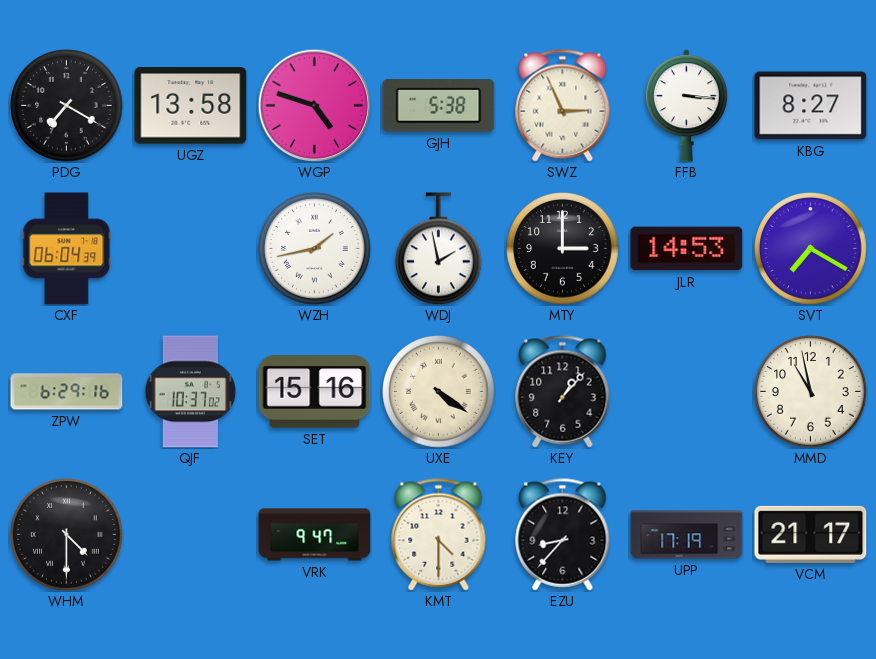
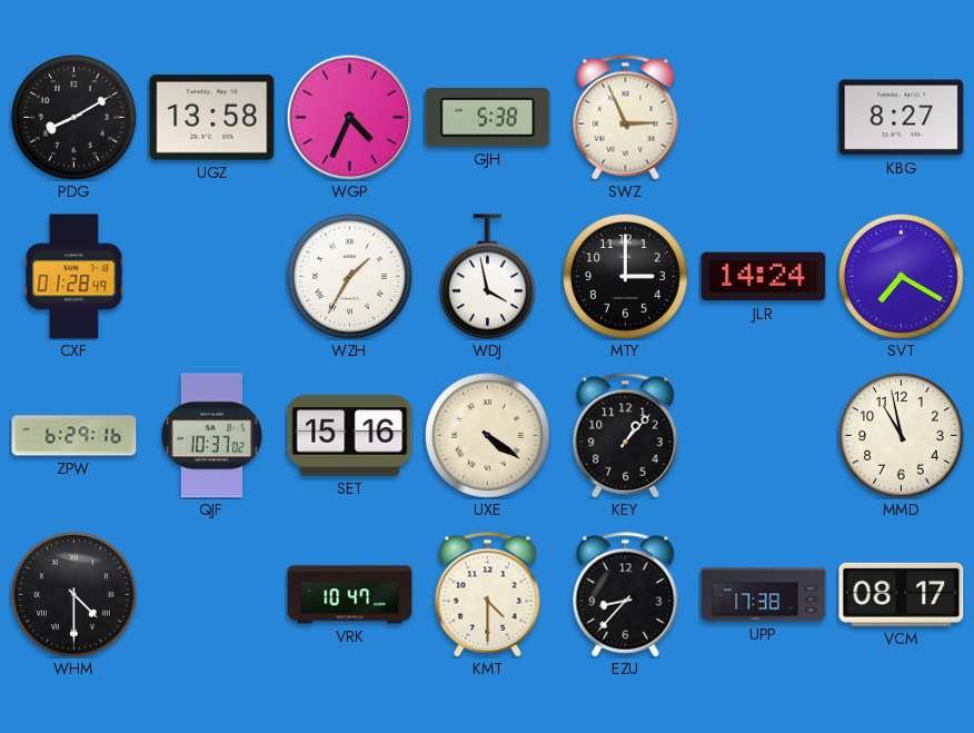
PDG: 7:20 -> 8:10
WGP: 4:48 -> 4:34
FFB: 3:16 -> none
CXF: 06:04 -> 01:28
WZH: 1:43 -> 1:35
WDJ: 1:58 -> 3:58
JLR: 14:53 -> 14:24
VRK: 9:47 -> 10:47
UPP: 17:19 -> 17:38
VCM: 21:17 -> 08:17
